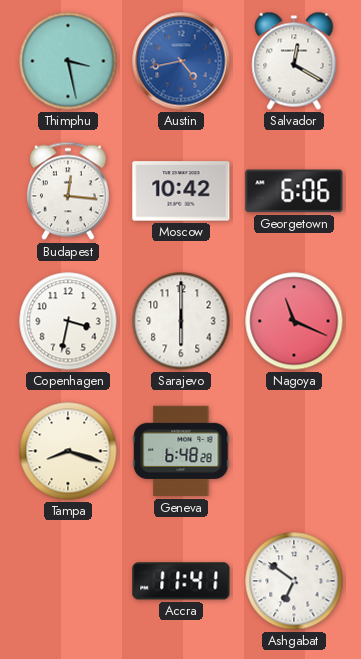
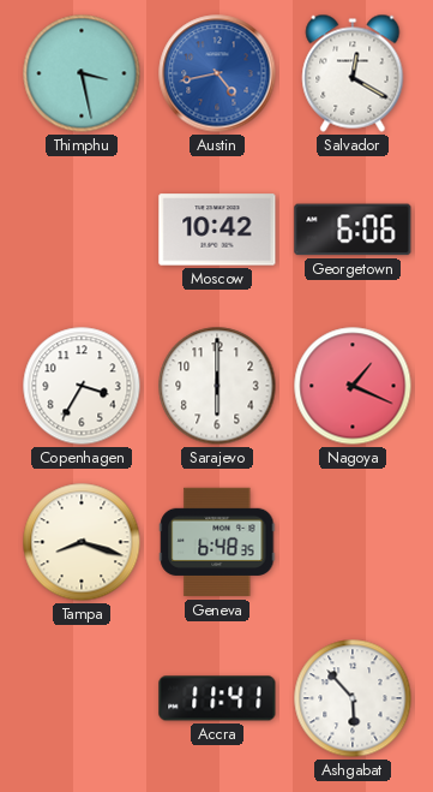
Budapest: 12:16 -> none
Copenhagen: 3:32 -> 3:35
Nagoya: 11:19 -> 1:19
Geneva: 6:48:28 -> 6:48:35
Ashgabat: 6:51 -> 5:53
